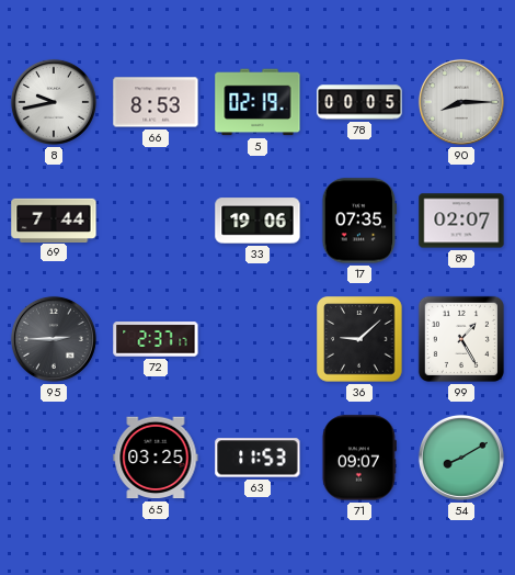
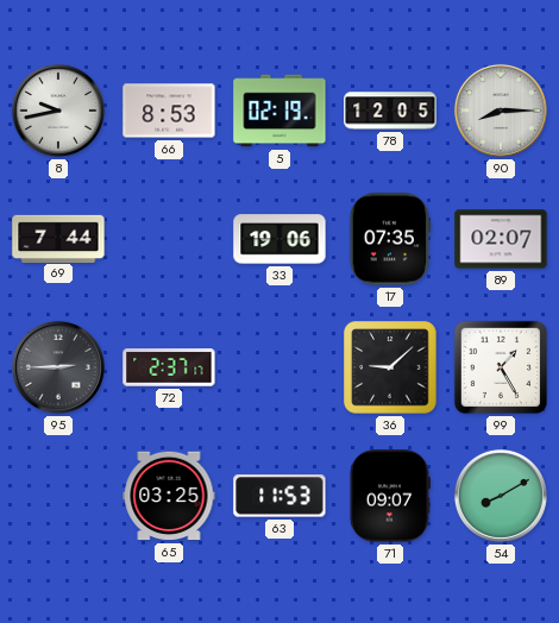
78: 00:05 -> 12:05
